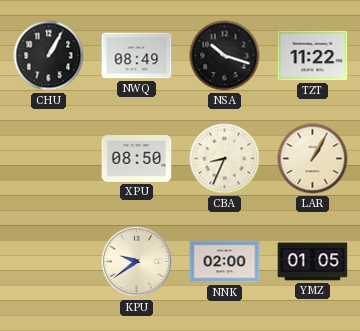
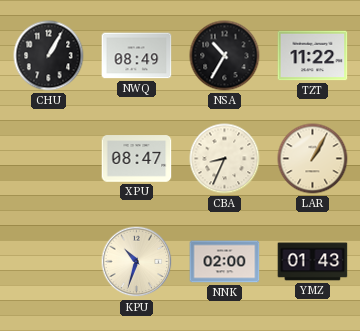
NSA: 10:18 -> 10:35
XPU: 08:50 -> 08:47
KPU: 9:39 -> 10:33
YMZ: 01:05 -> 01:43
